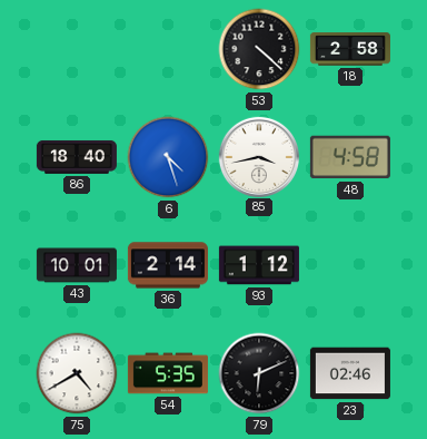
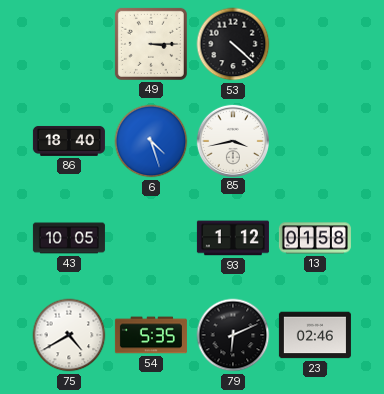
49: none -> 3:15
18: 2:58 -> none
48: 4:58 -> none
43: 10:01 -> 10:05
36: 2:14 -> none
13: none -> 01:58
